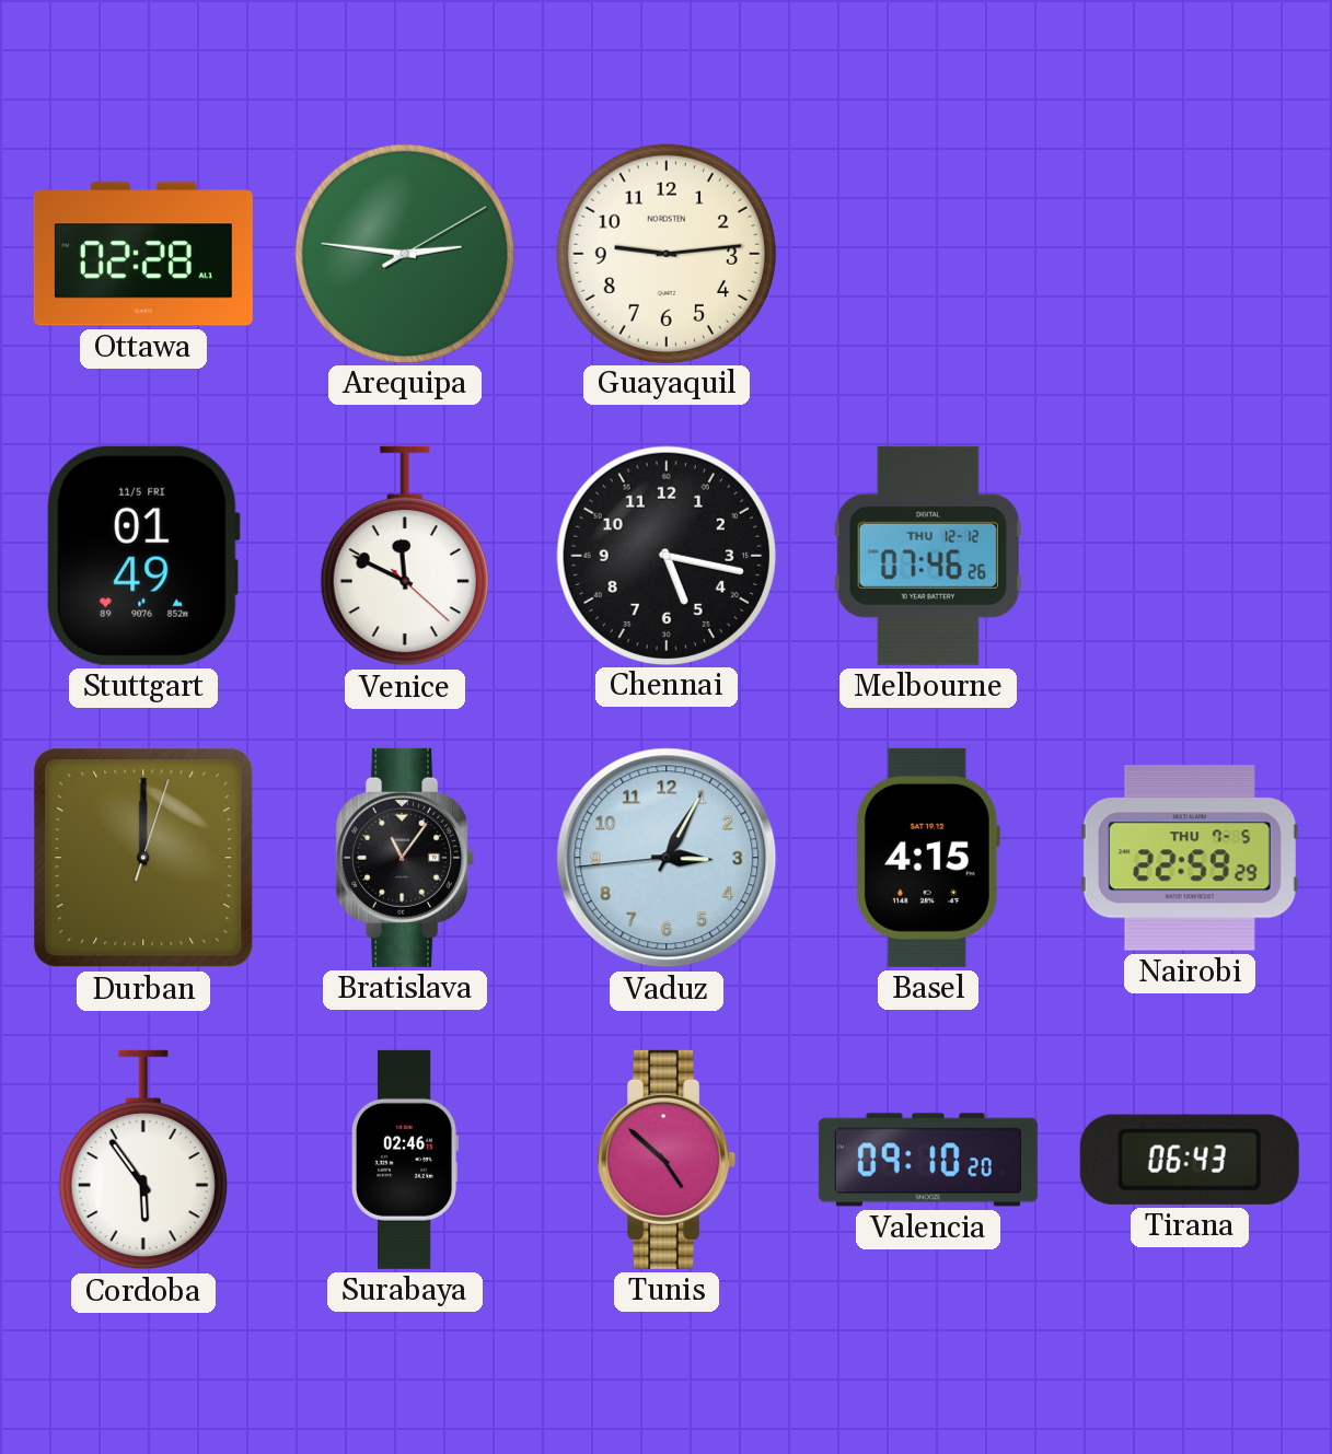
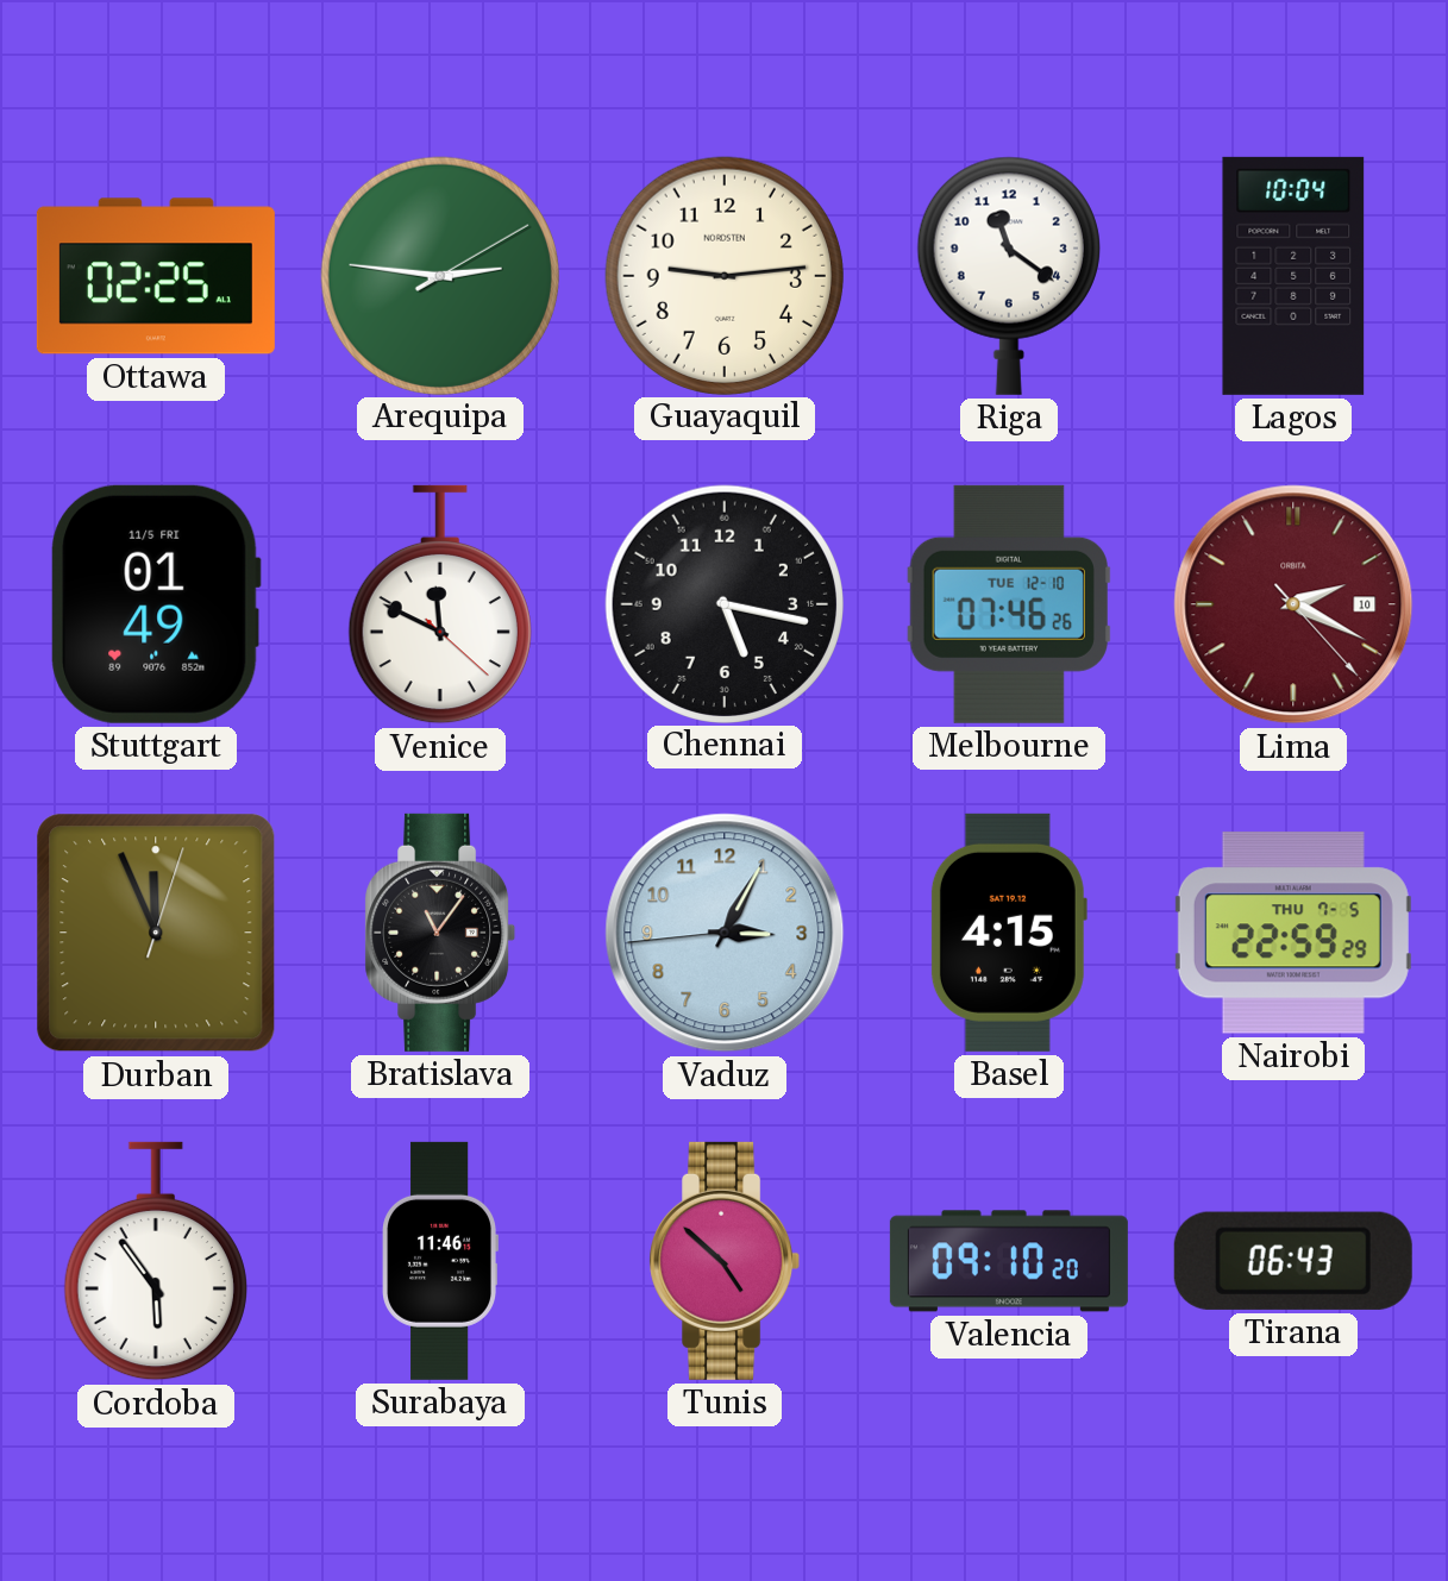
Ottawa: 02:28 -> 02:25
Riga: none -> 11:21
Lagos: none -> 10:04
Melbourne date: THU 12-12 -> TUE 12-10
Lima: none -> 2:19
Durban: 12:00 -> 11:56
Surabaya: 02:46 -> 11:46
